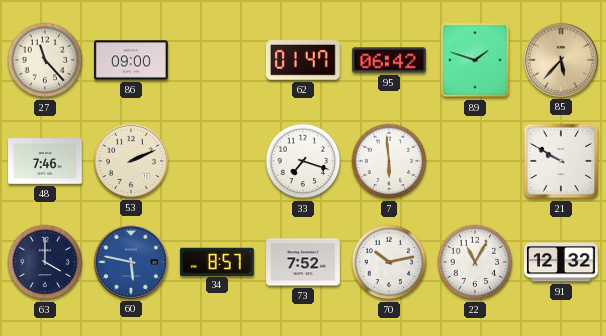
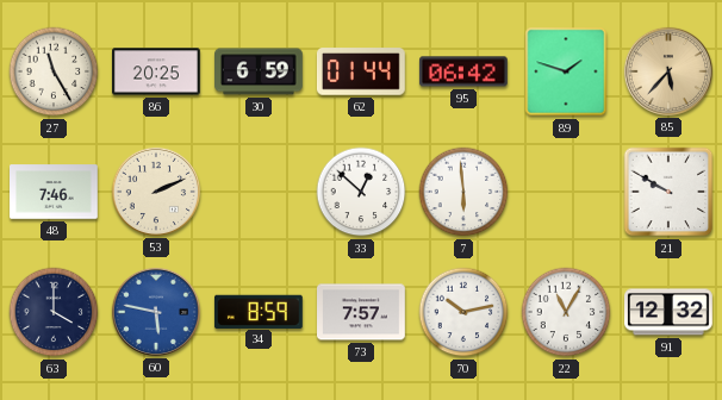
27: 11:23 -> 11:25
86: 09:00 -> 20:25
30: none -> 6:59
62: 01:47 -> 01:44
33: 7:18 -> 12:52
34: 8:57 -> 8:59
73: 7:52 -> 7:57
